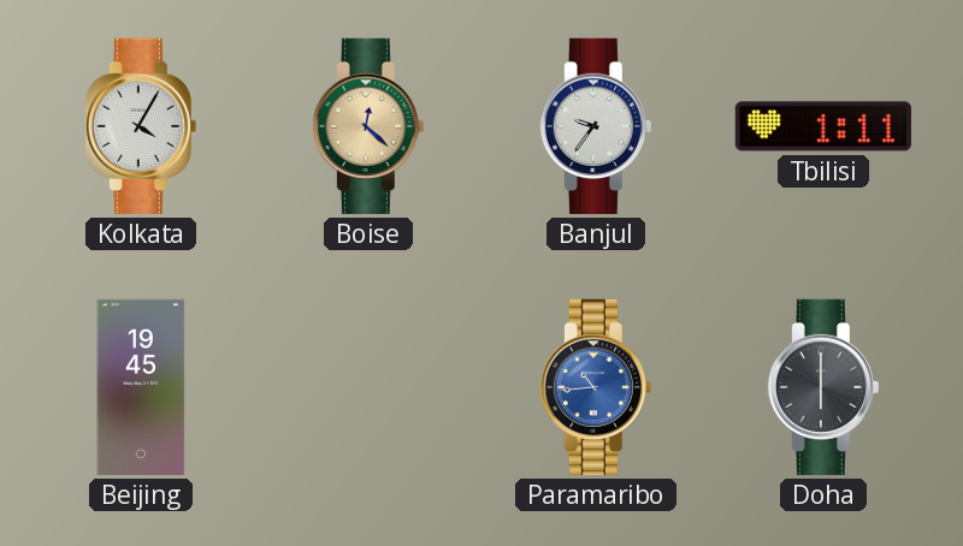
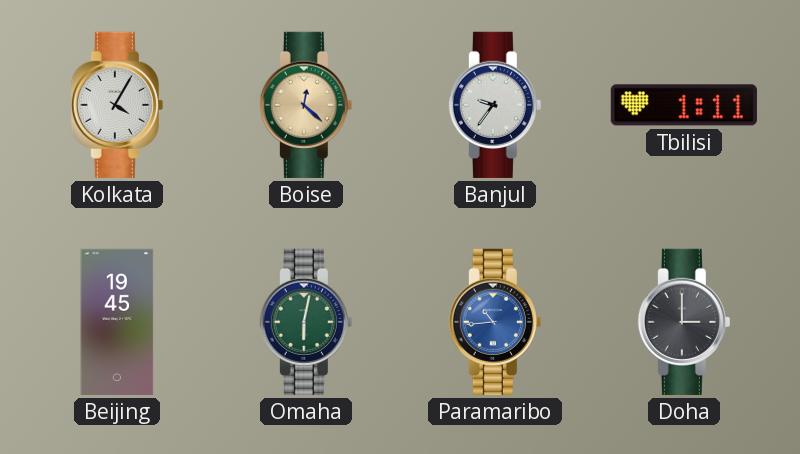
Omaha: none -> 6:02
Doha: 6:00 -> 3:00
